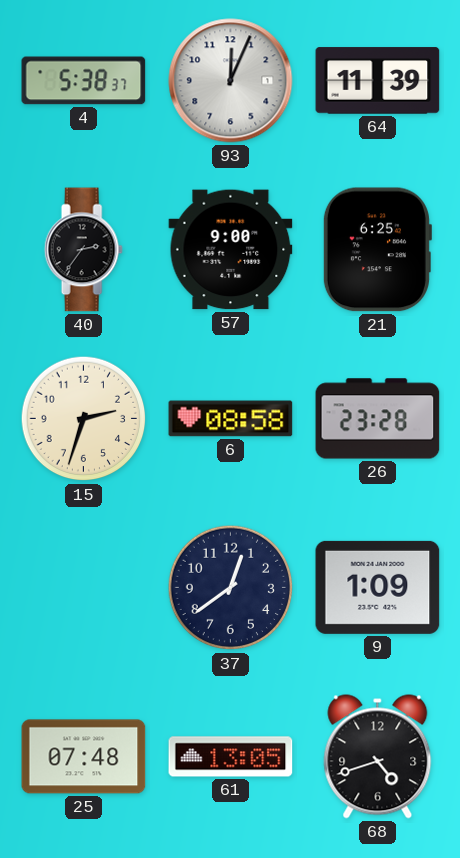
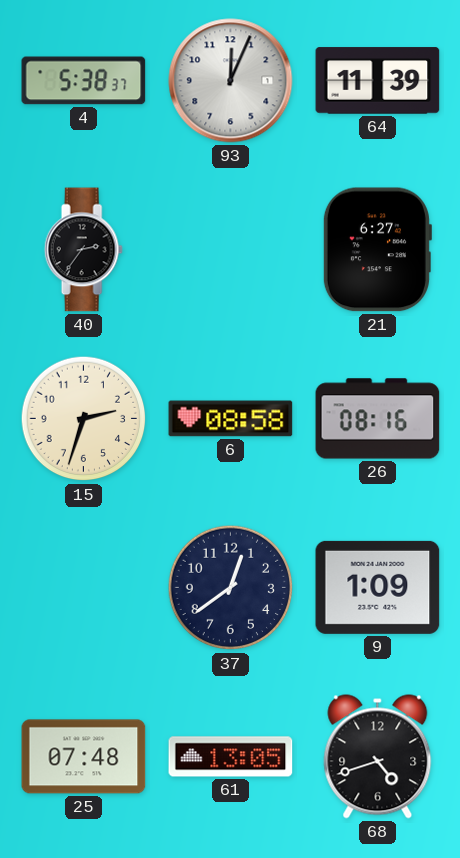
57: 9:00 -> none
21: 6:25 -> 6:27
26: 23:28 -> 08:16
